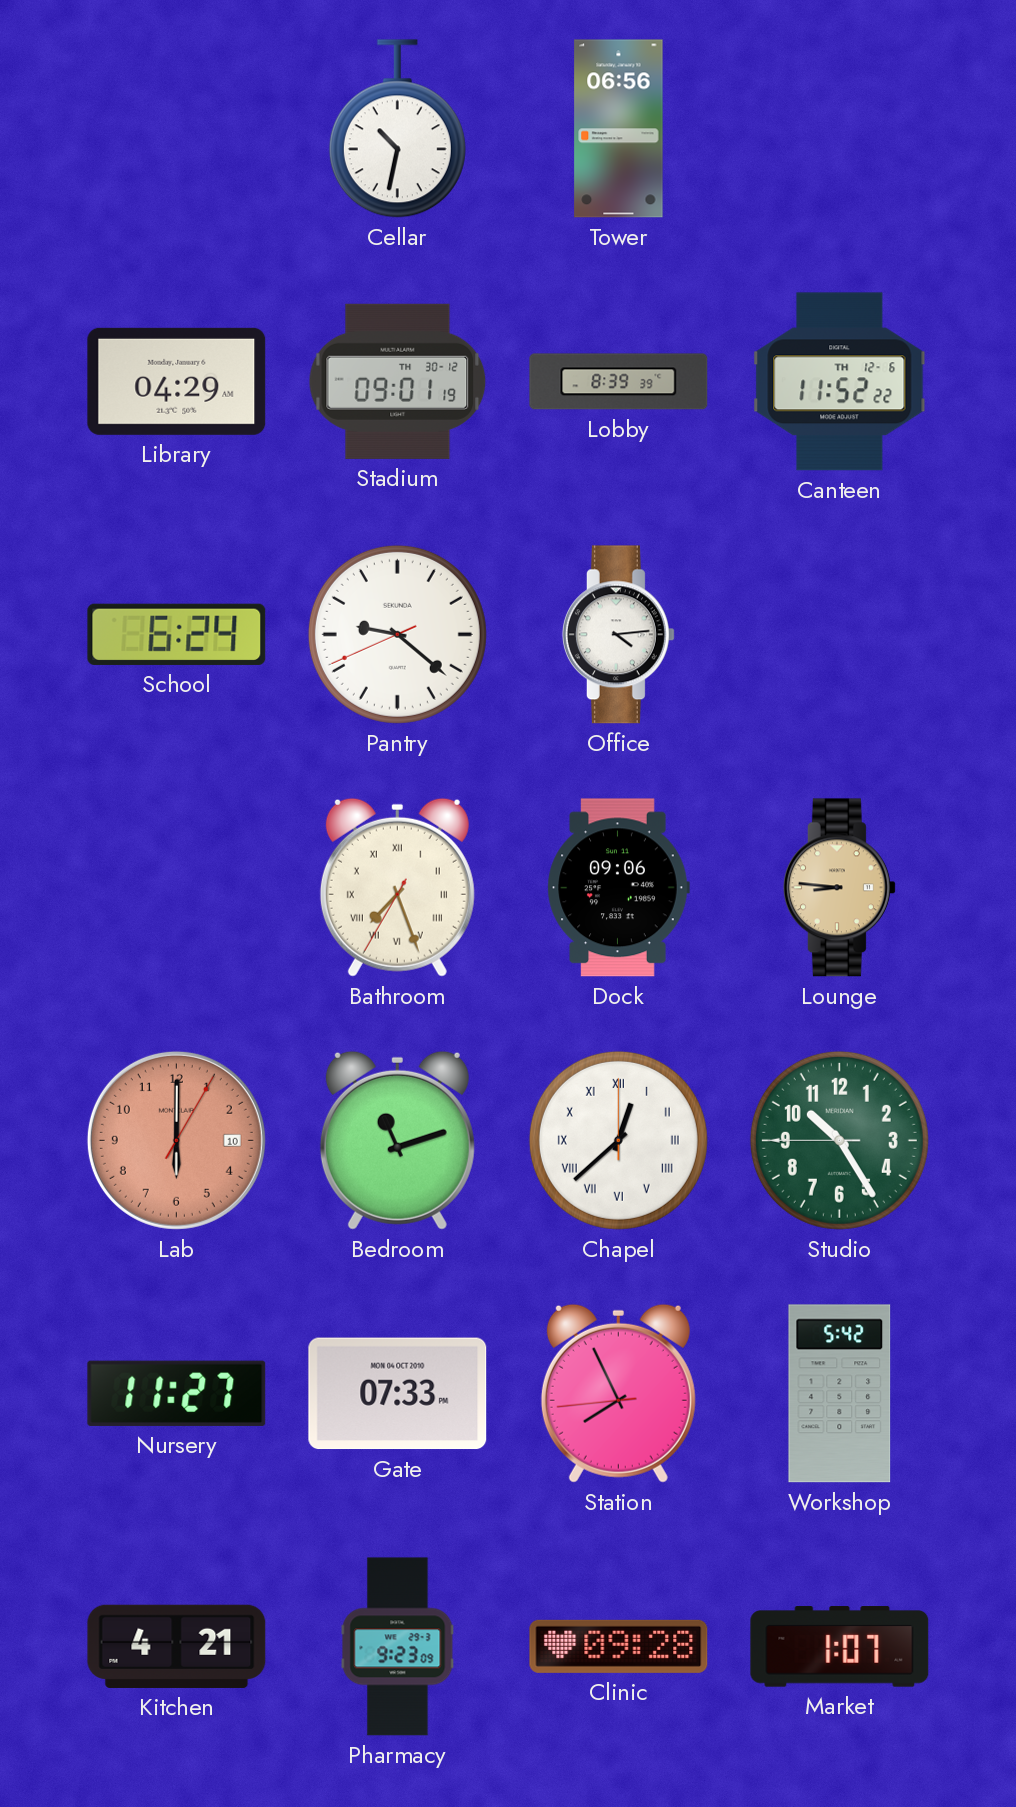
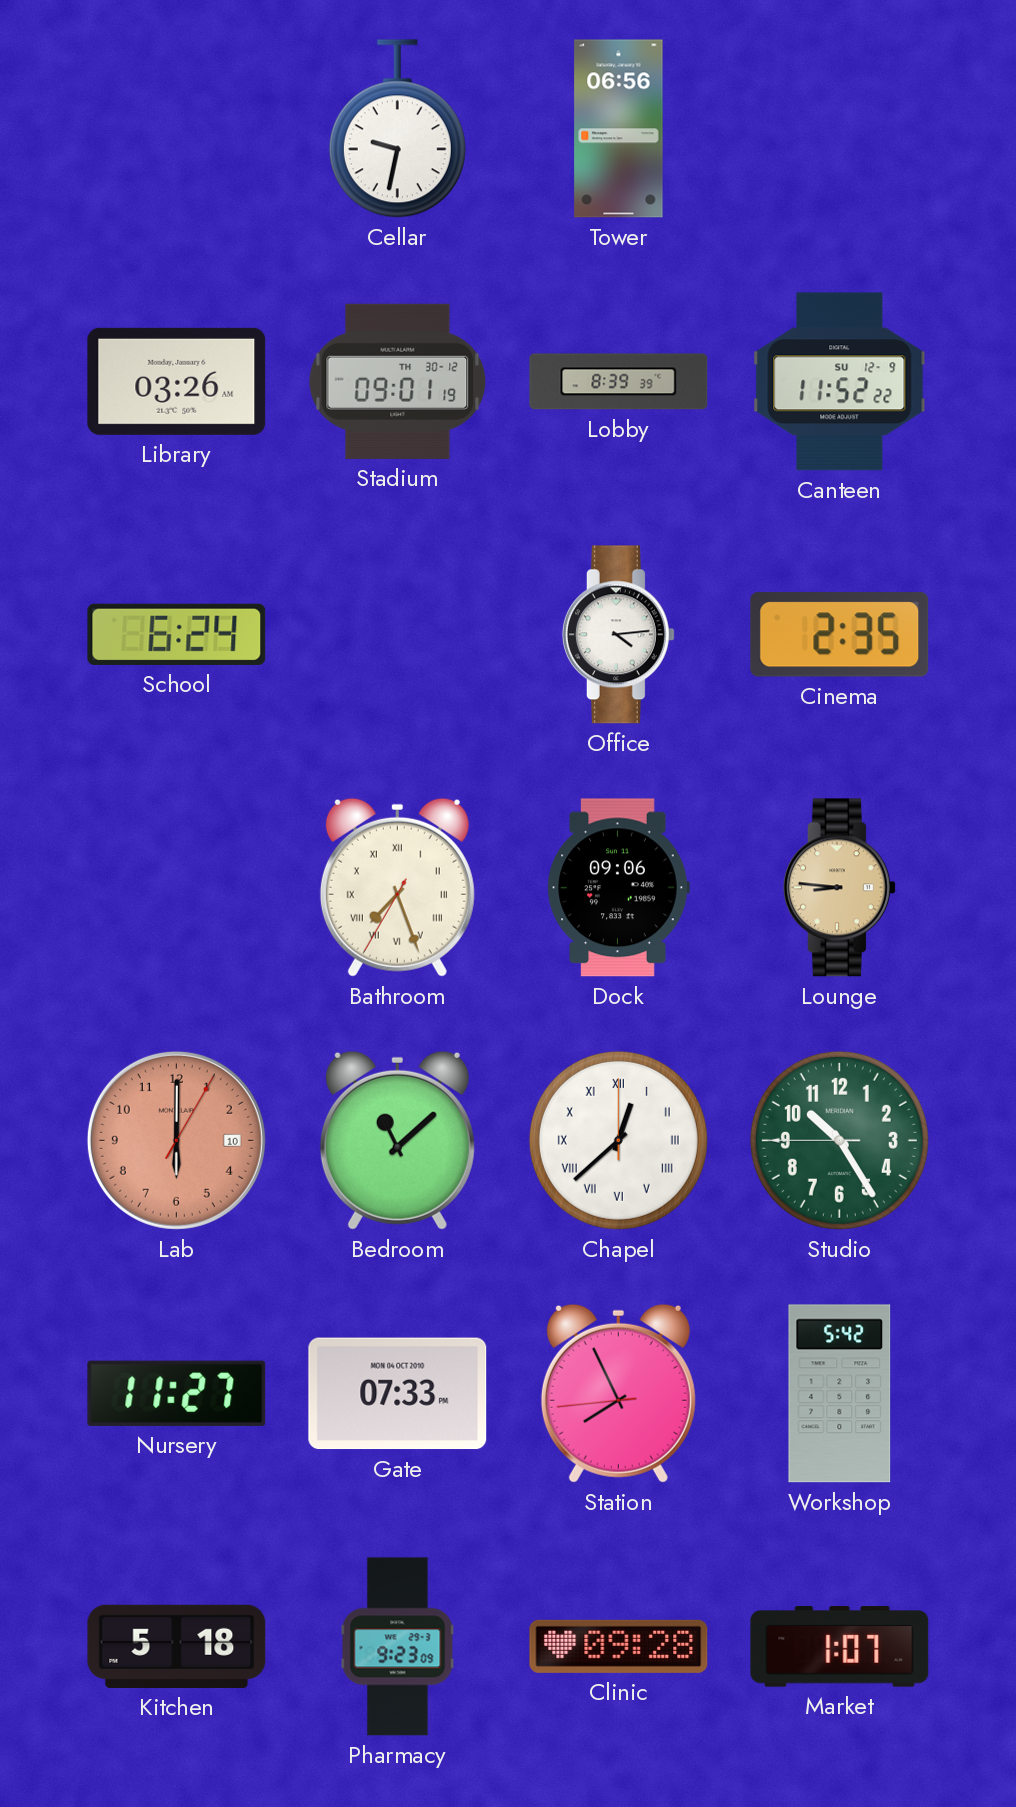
Cellar: 10:32 -> 9:32
Library: 04:29 -> 03:26
Canteen date: TH 12-6 -> SU 12-9
Pantry: 9:21 -> none
Cinema: none -> 2:35
Bedroom: 11:12 -> 11:08
Kitchen: 4:21 -> 5:18
